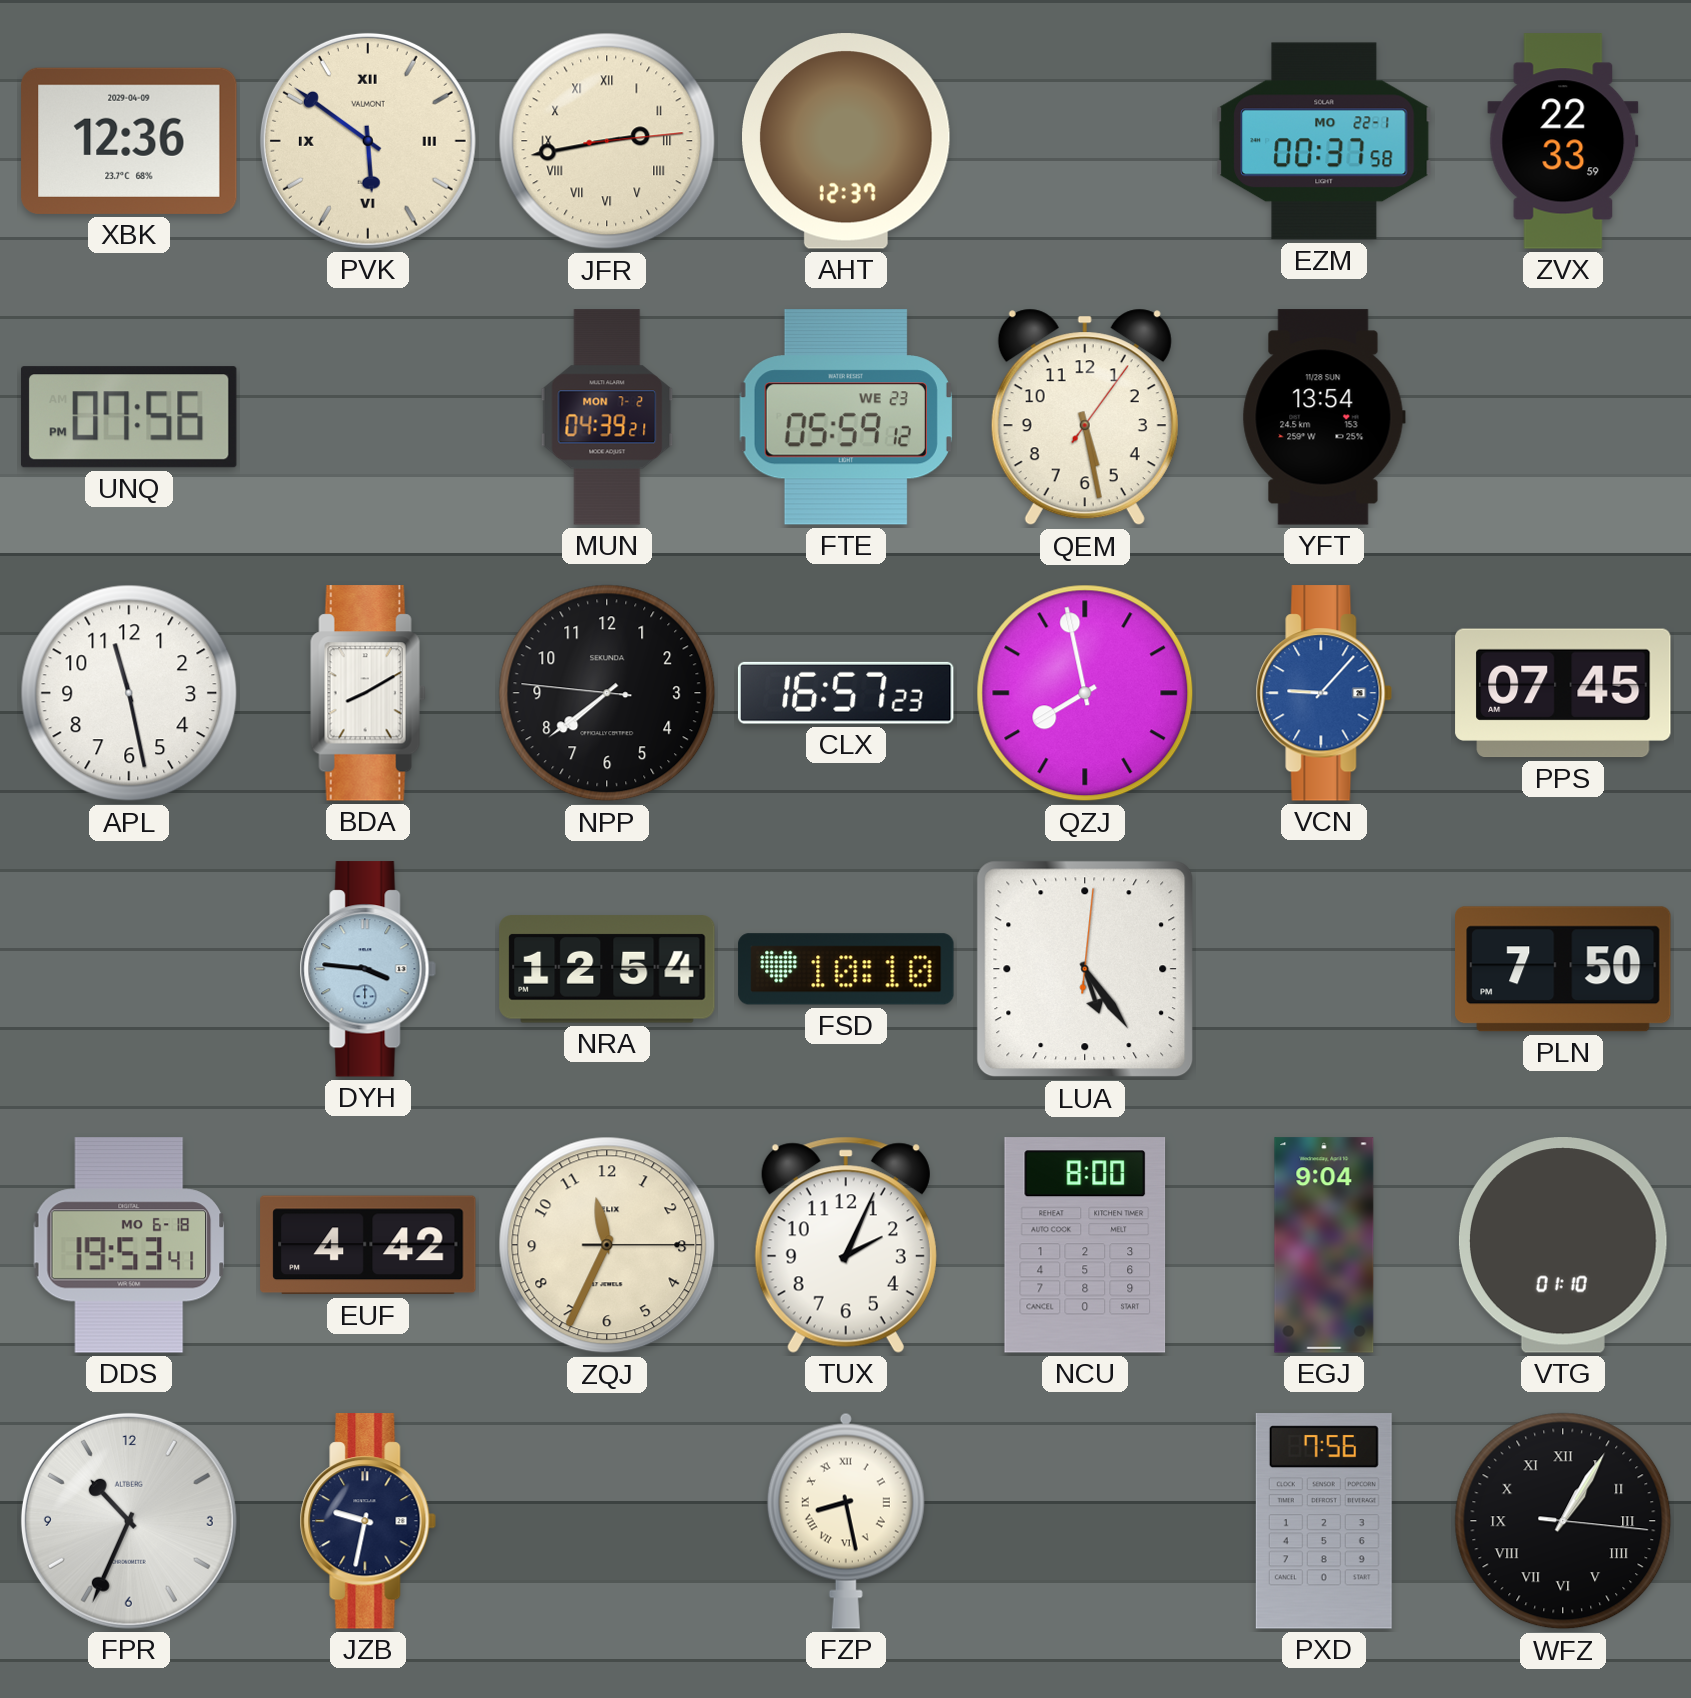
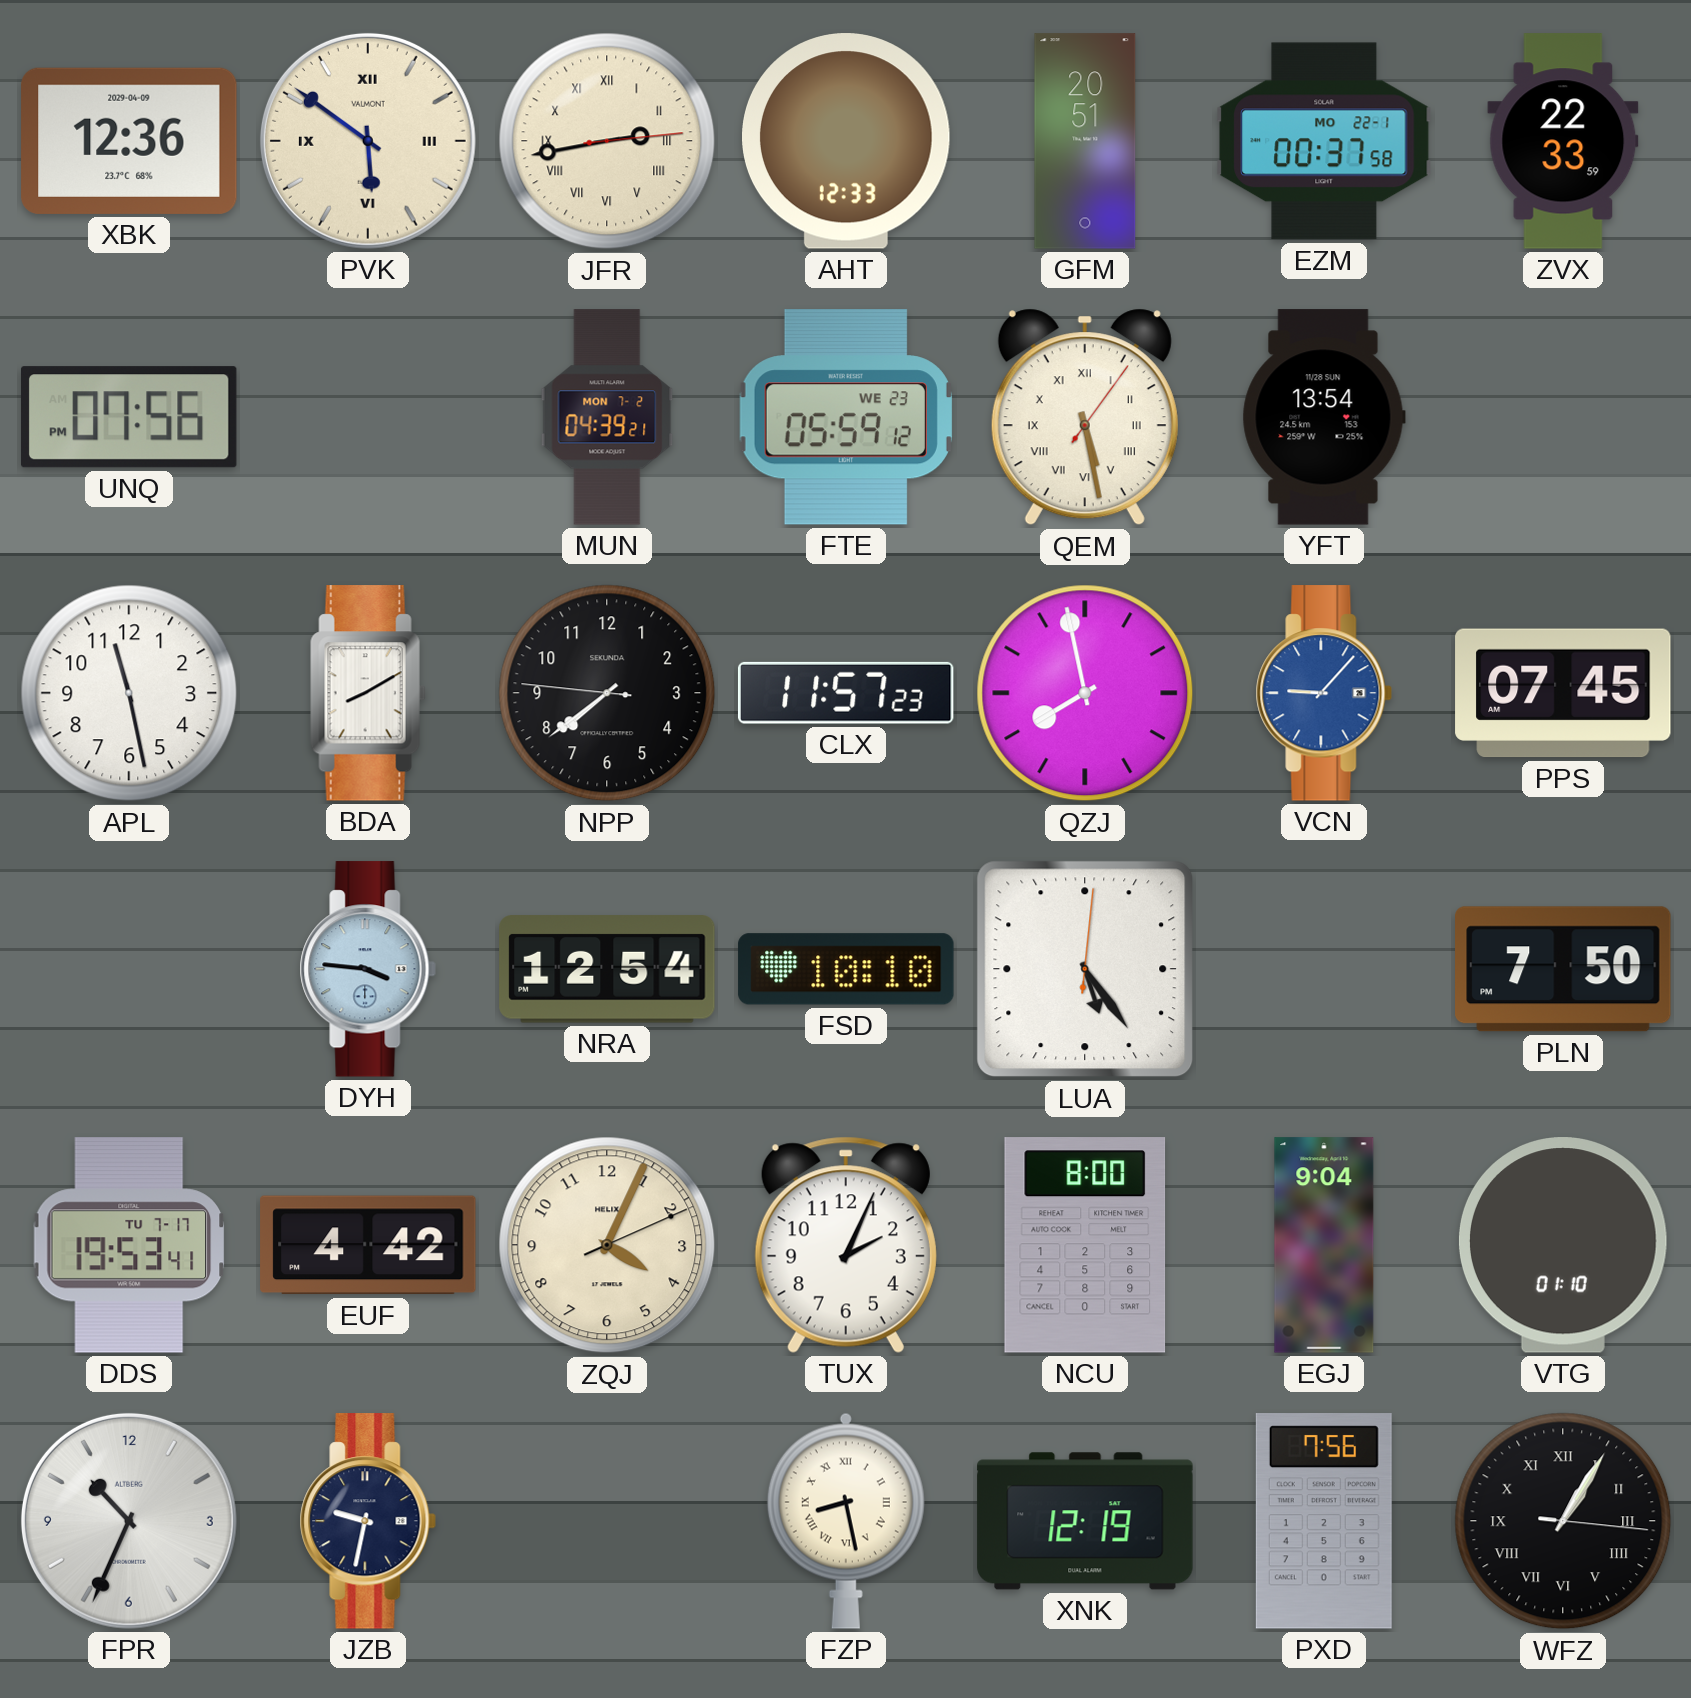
AHT: 12:37 -> 12:33
GFM: none -> 20:51
QEM numerals: Arabic -> Roman
CLX: 16:57 -> 11:57
DDS date: MO 6-18 -> TU 7-17
ZQJ: 11:34 -> 4:04
XNK: none -> 12:19
